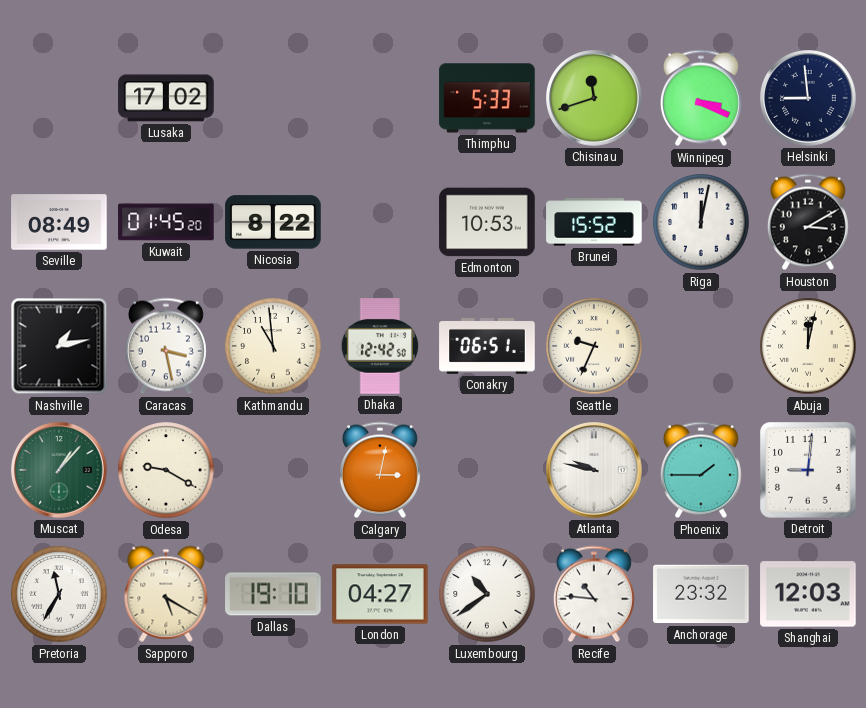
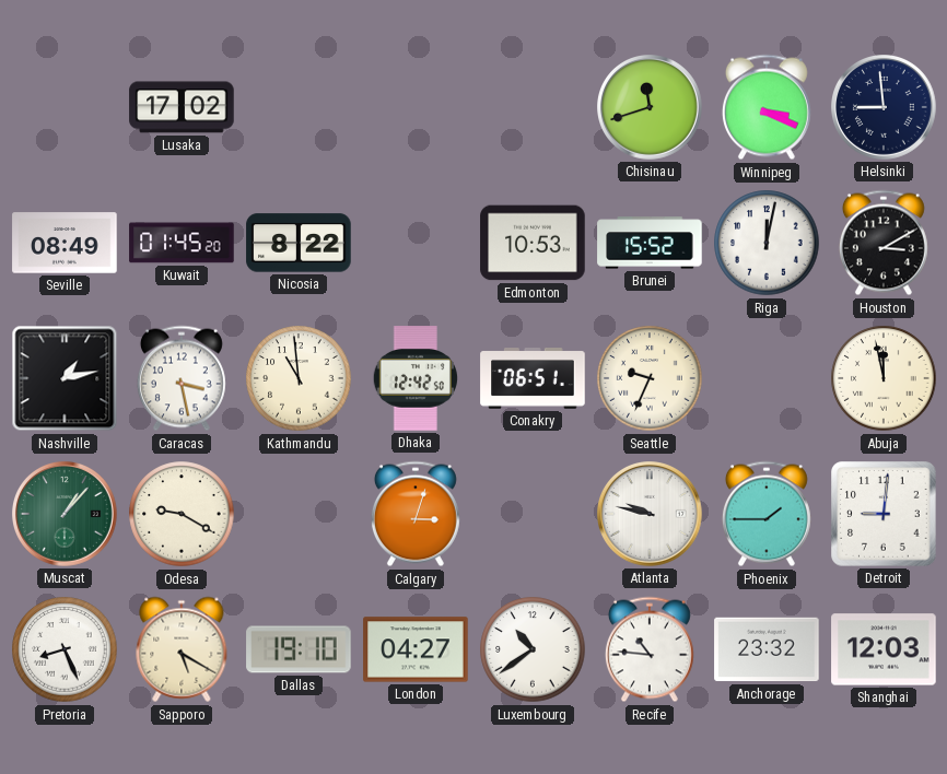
Thimphu: 5:33 -> none
Abuja: 12:02 -> 11:58
Calgary: 3:02 -> 3:03
Pretoria: 11:35 -> 8:26
